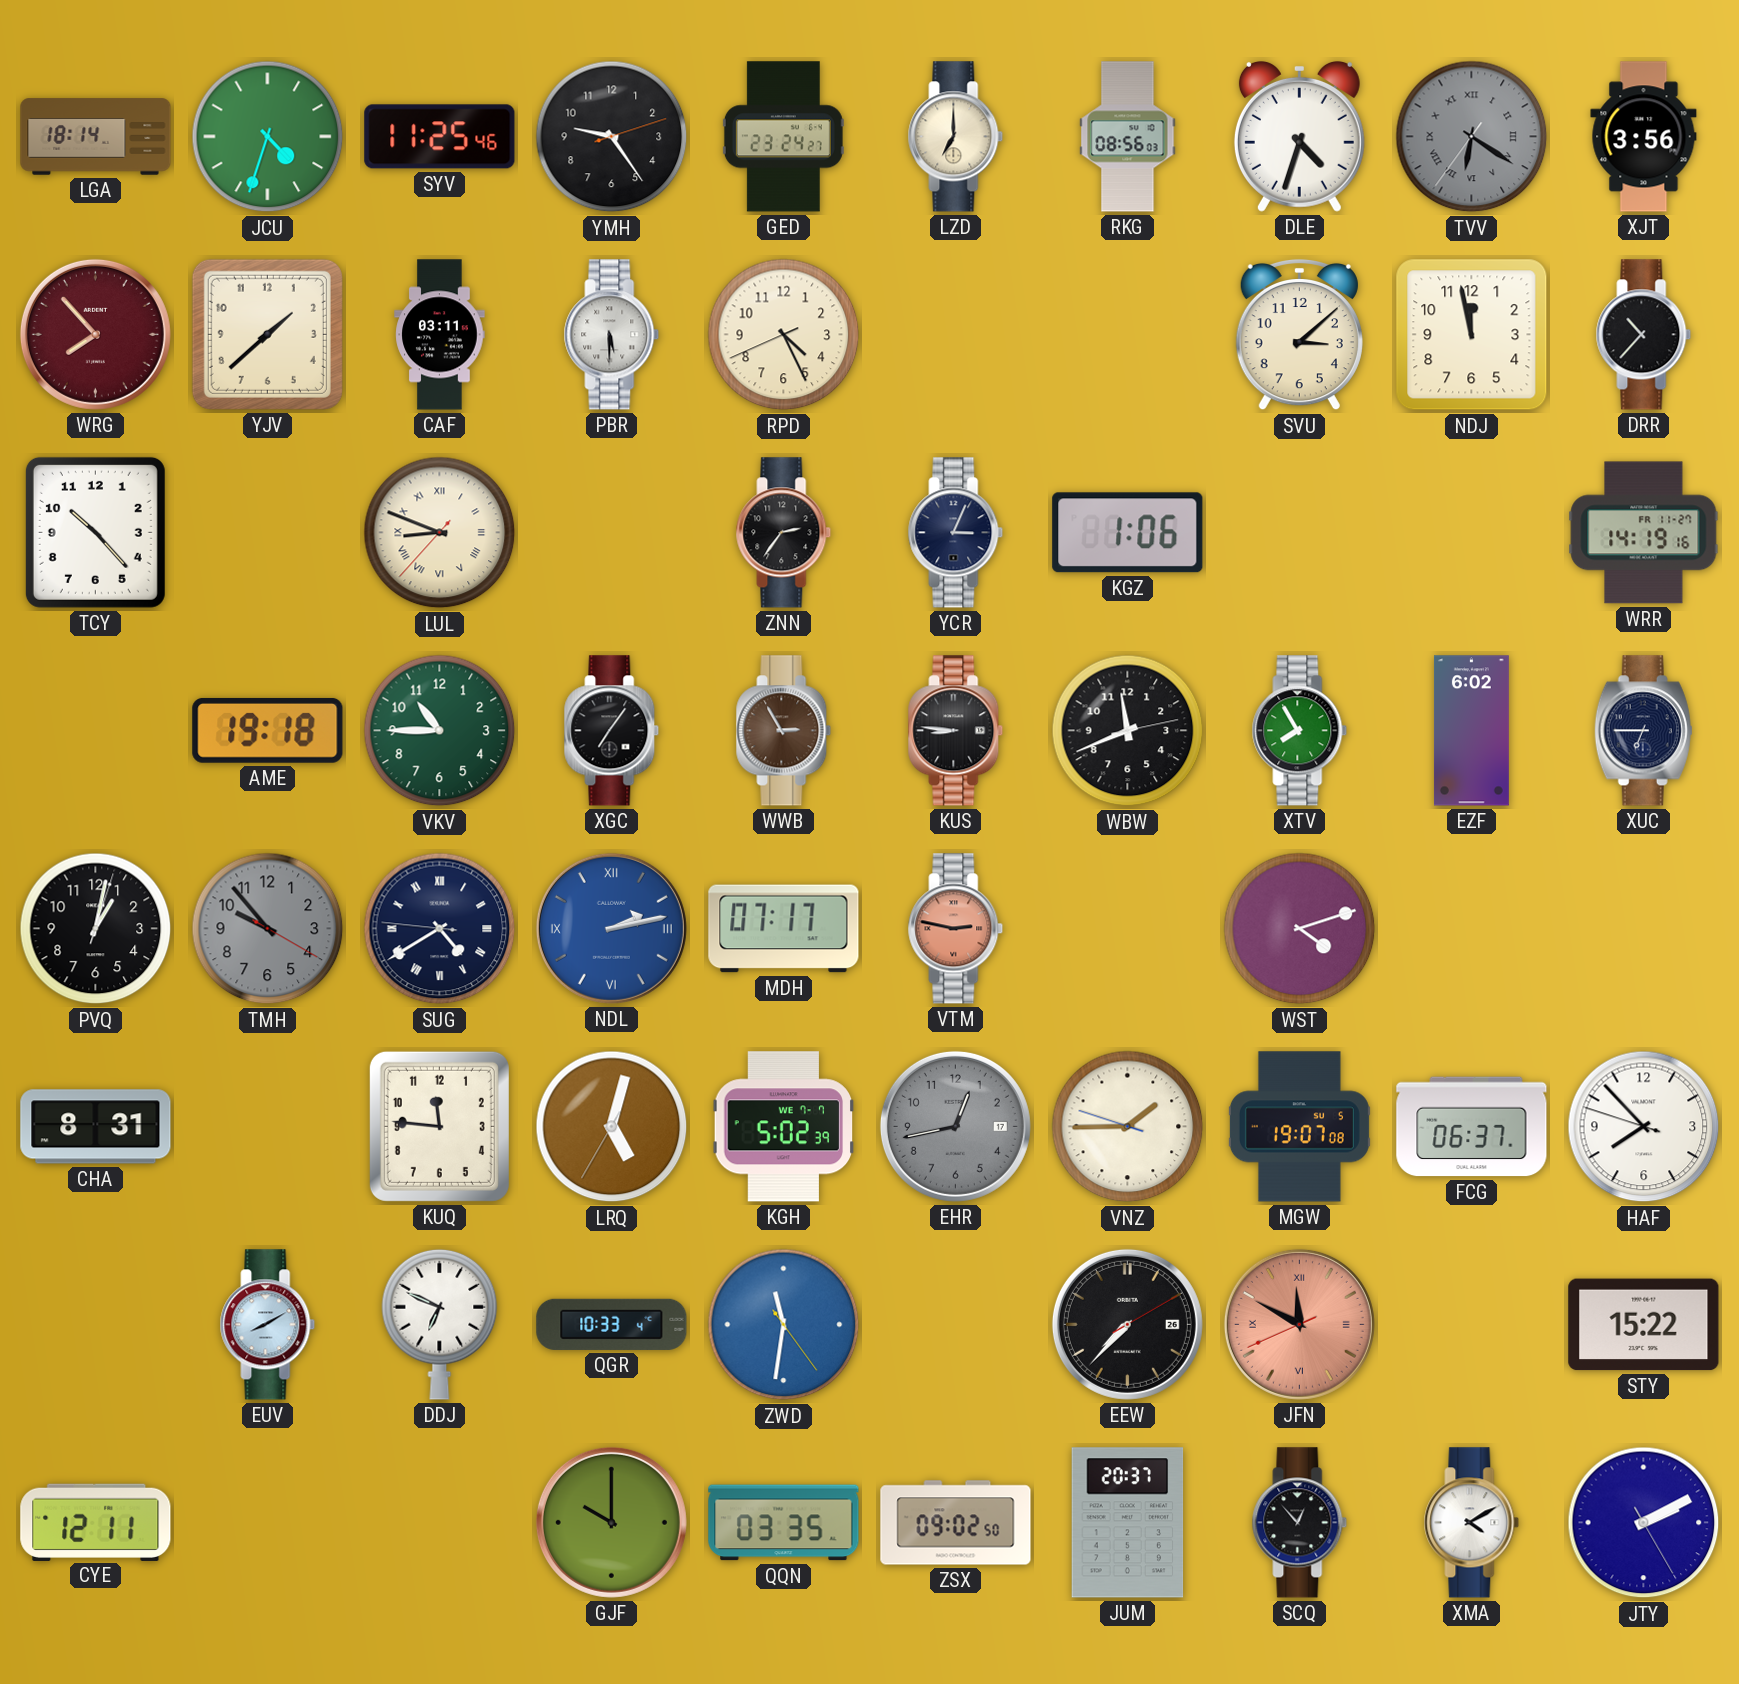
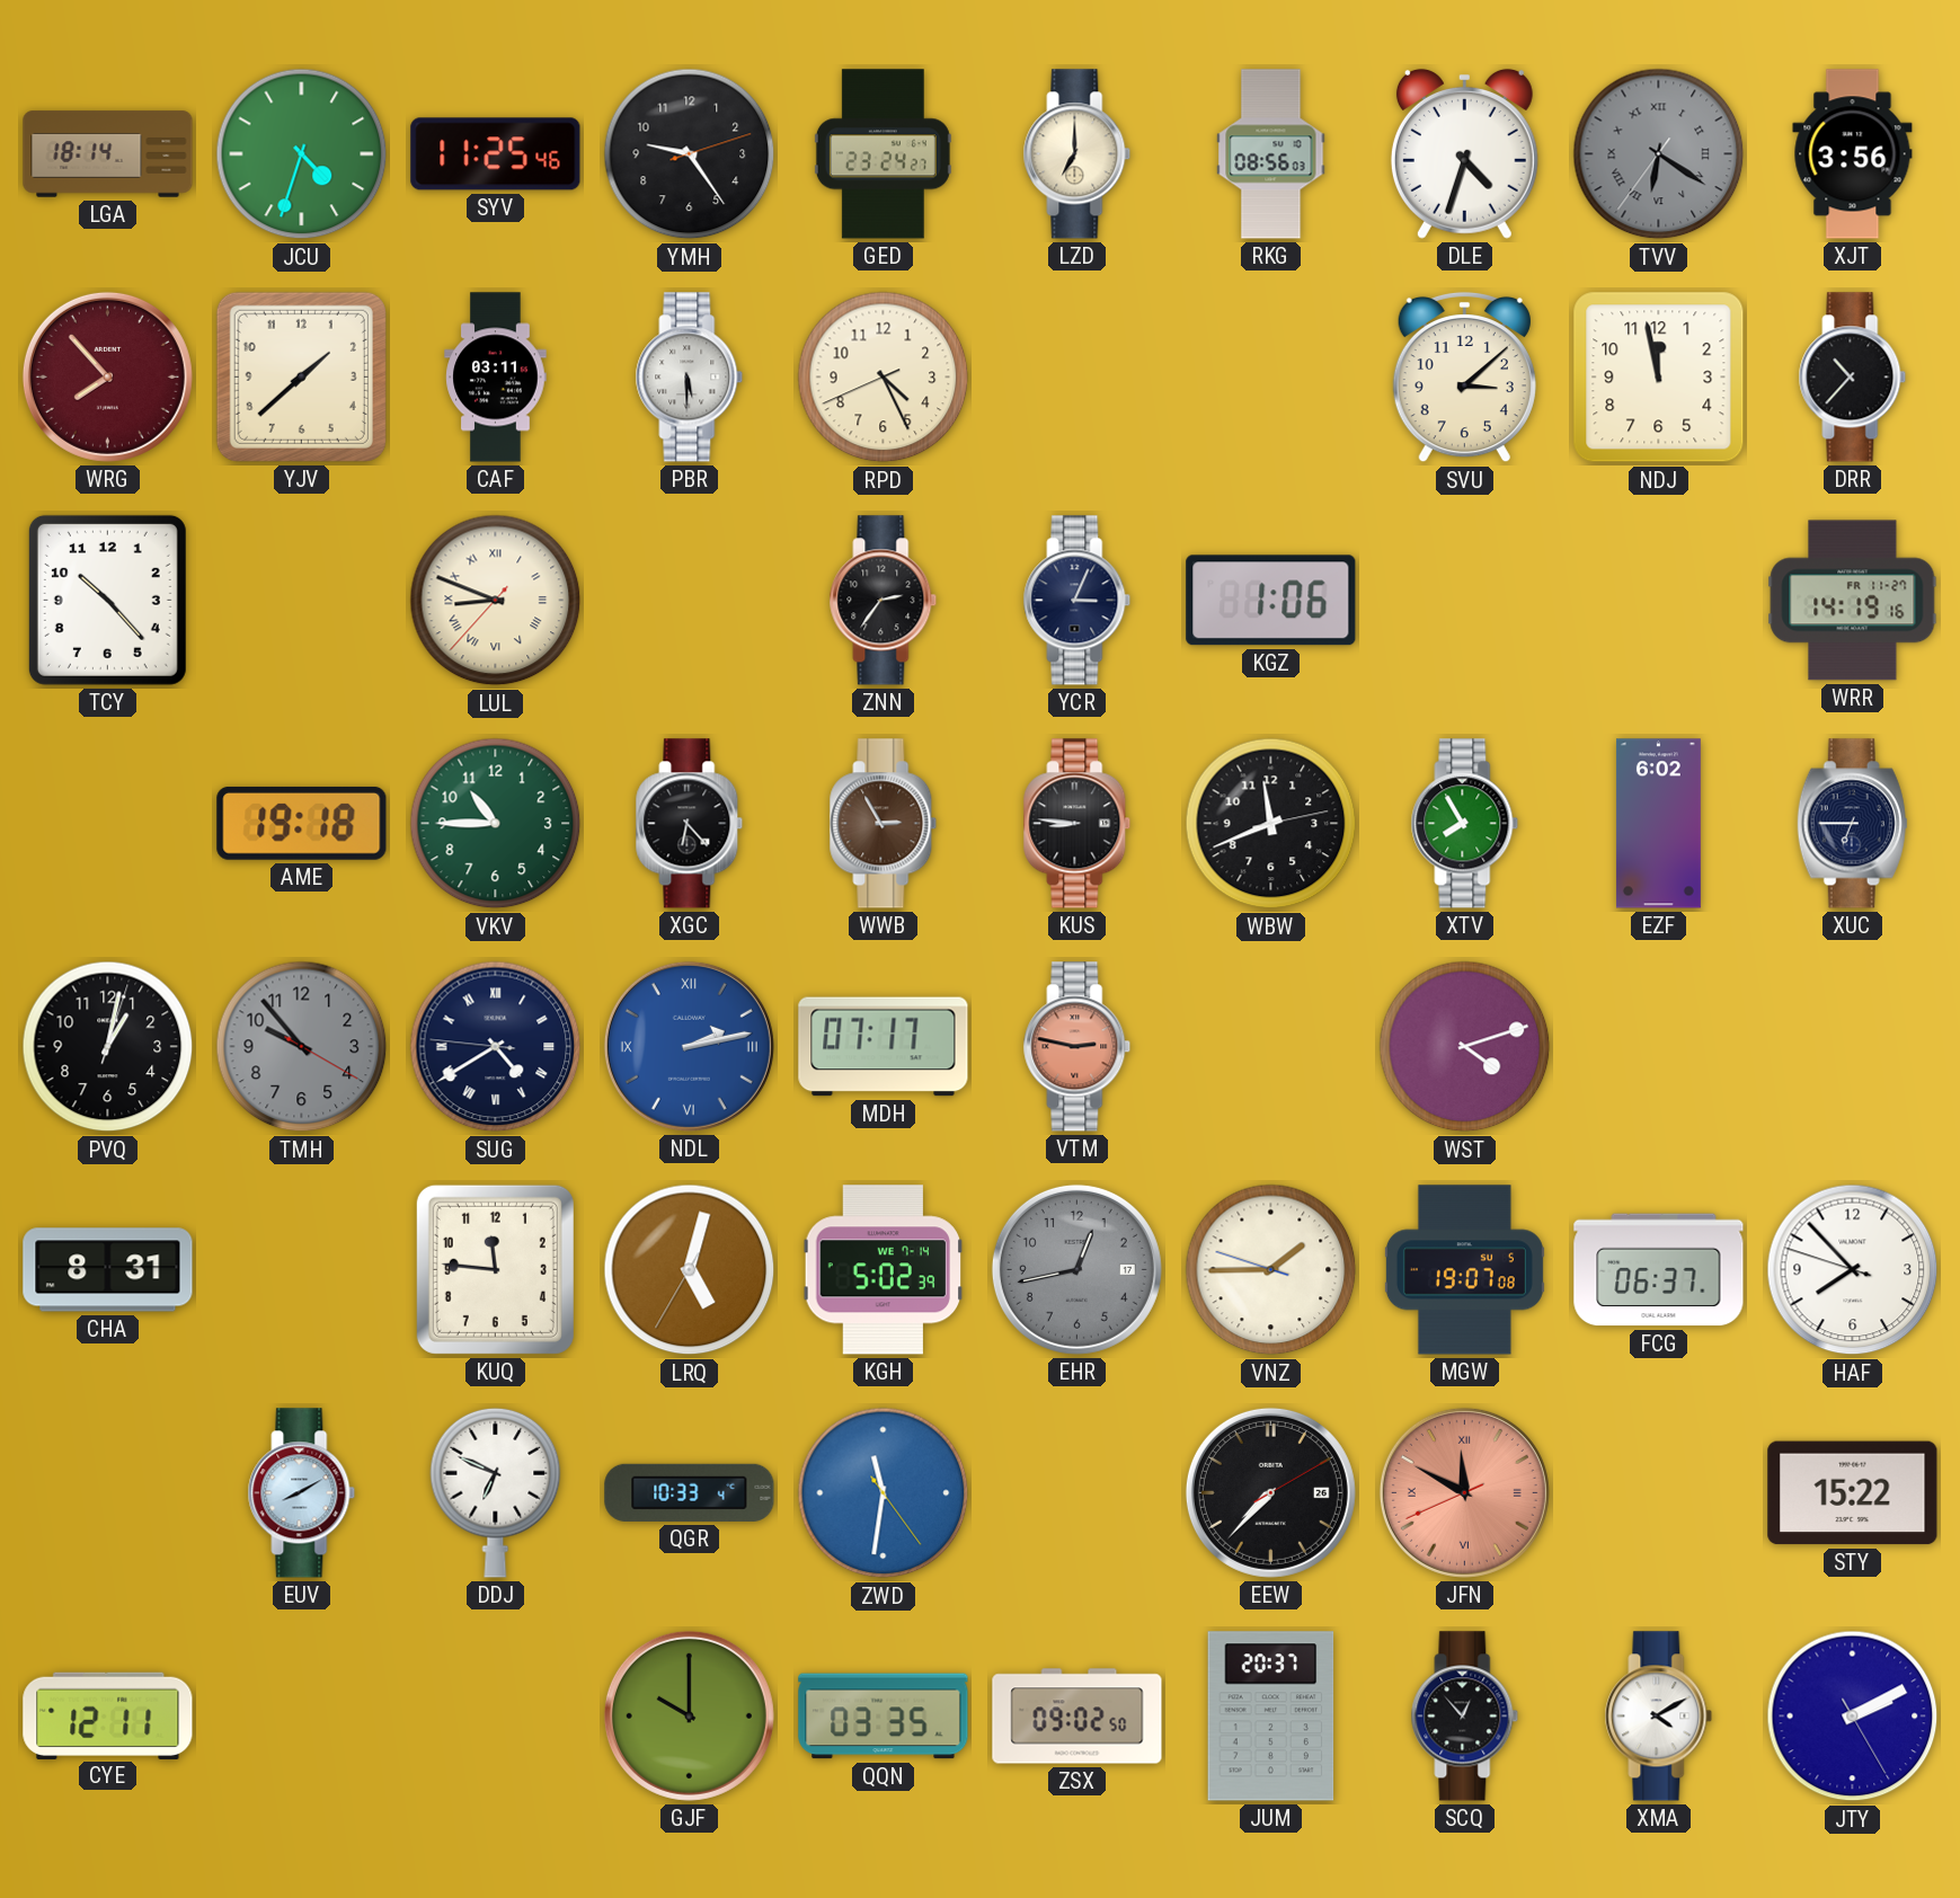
XGC: 7:06 -> 6:23
KGH date: WE 7-7 -> WE 7-14
